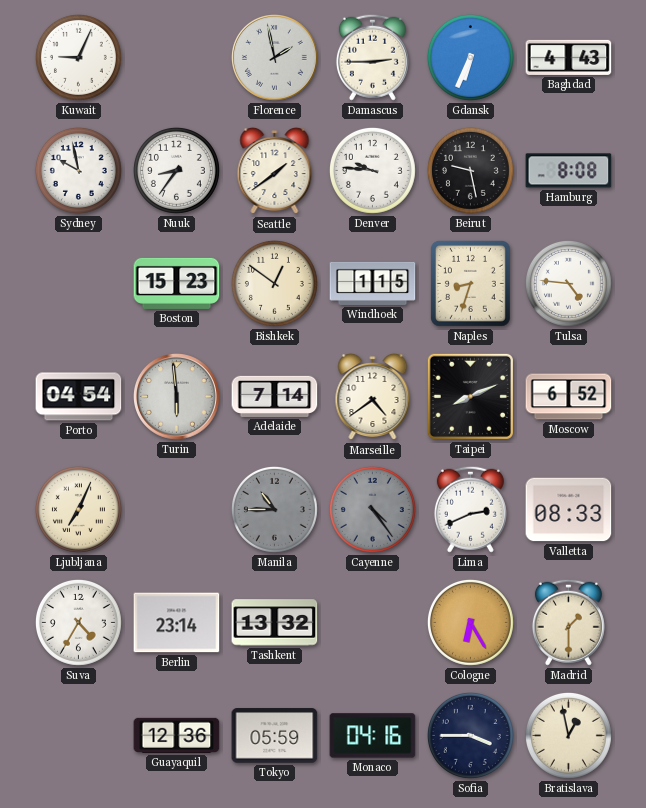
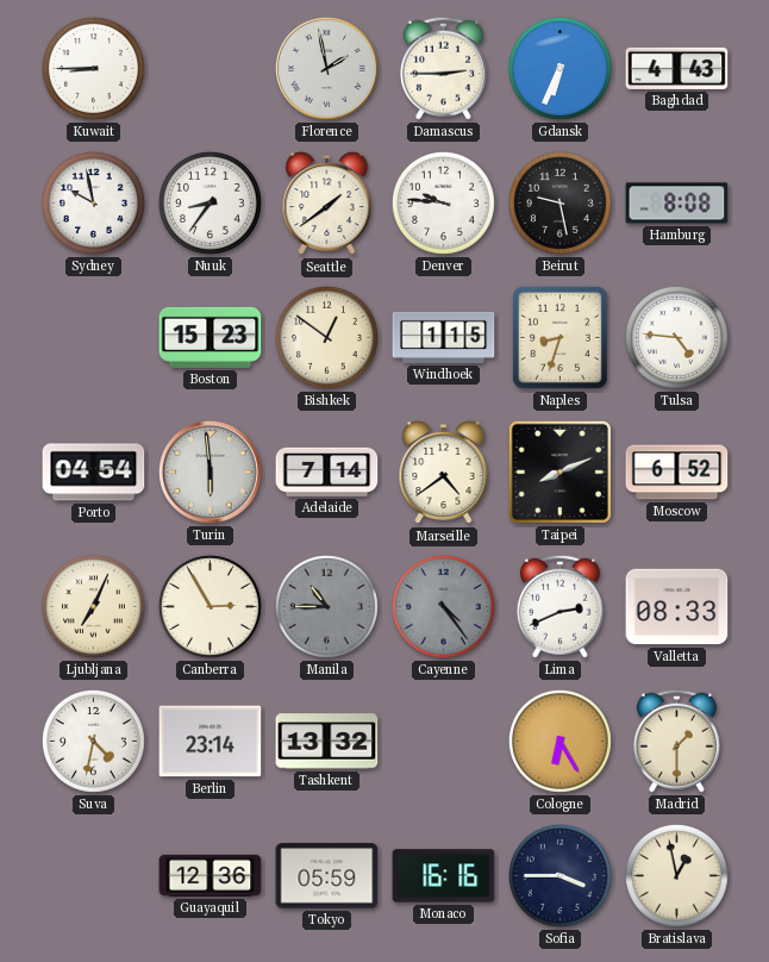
Kuwait: 9:04 -> 8:45
Canberra: none -> 2:55
Suva: 4:35 -> 4:32
Monaco: 04:16 -> 16:16
